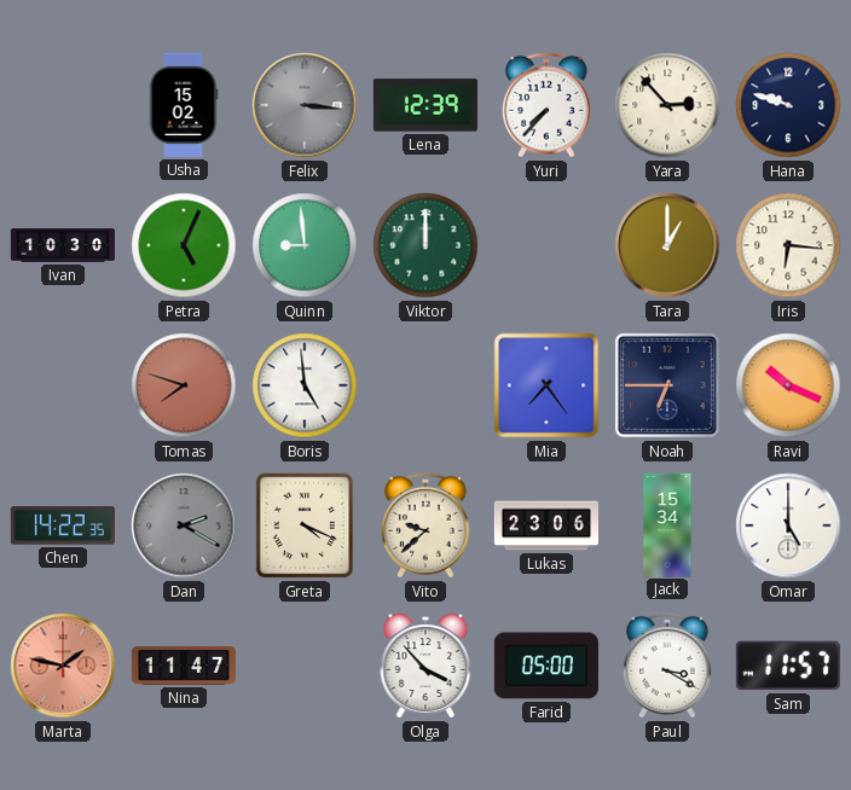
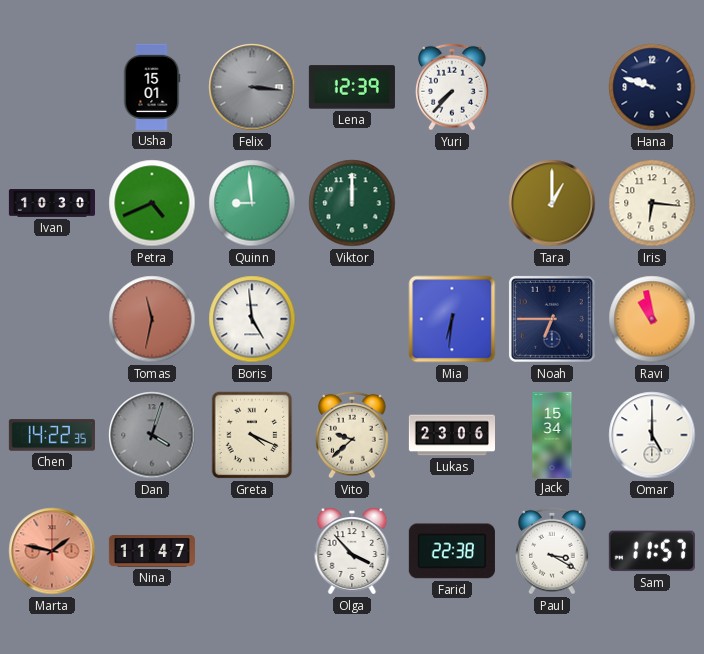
Usha: 15:02 -> 15:01
Yara: 2:53 -> none
Petra: 5:04 -> 4:41
Tomas: 7:48 -> 11:32
Mia: 7:24 -> 6:31
Ravi: 10:19 -> 10:58
Dan: 2:20 -> 4:03
Farid: 05:00 -> 22:38
